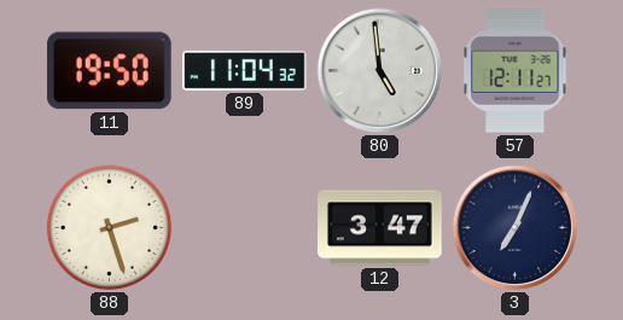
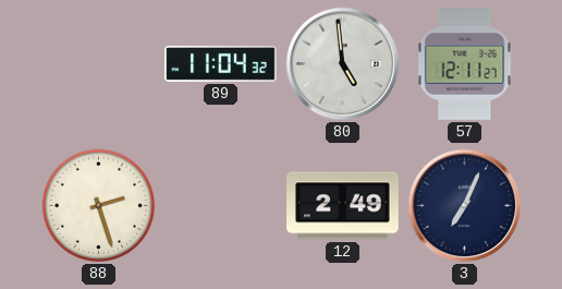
11: 19:50 -> none
12: 3:47 -> 2:49
